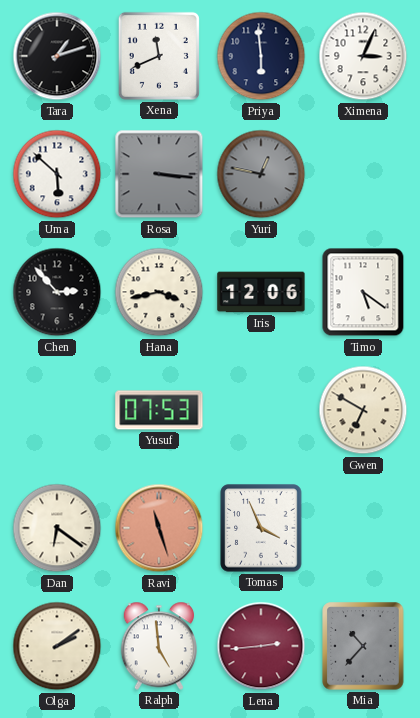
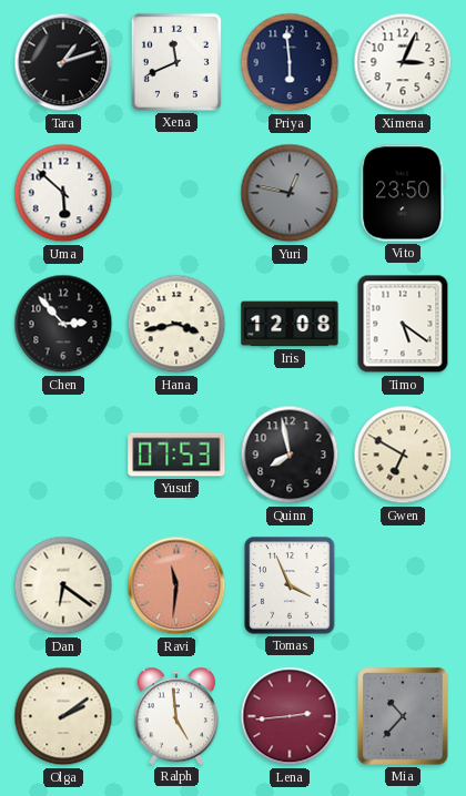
Rosa: 3:16 -> none
Vito: none -> 23:50
Iris: 12:06 -> 12:08
Quinn: none -> 7:58
Ravi: 11:27 -> 11:31
